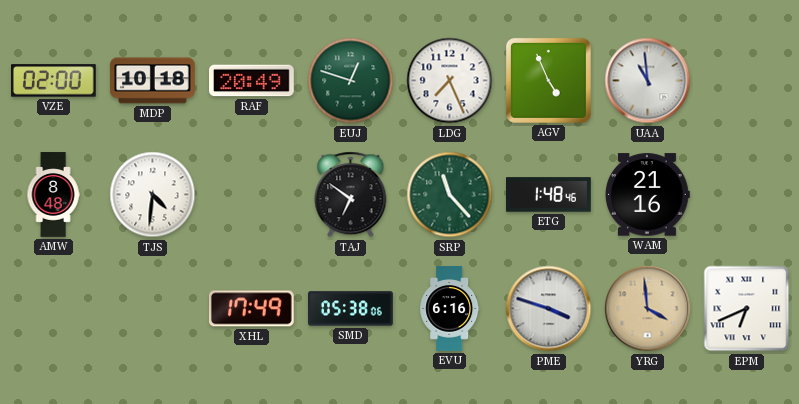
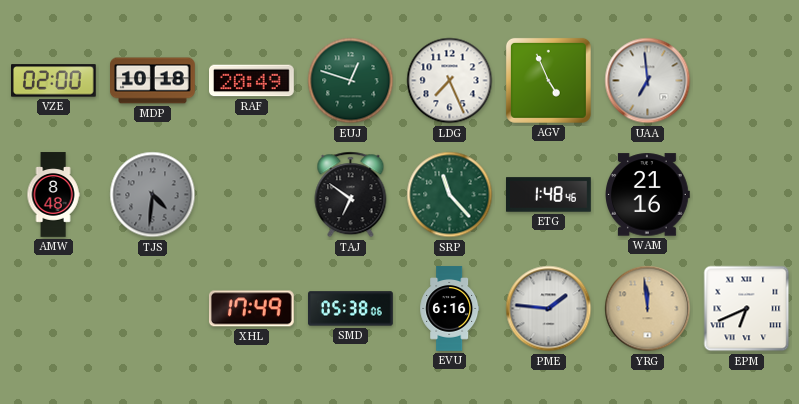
UAA: 10:59 -> 6:59
TJS dial: white -> grey
PME: 3:48 -> 1:46
YRG: 3:59 -> 11:59
